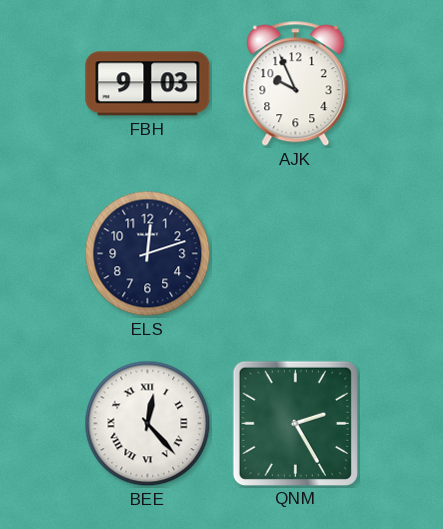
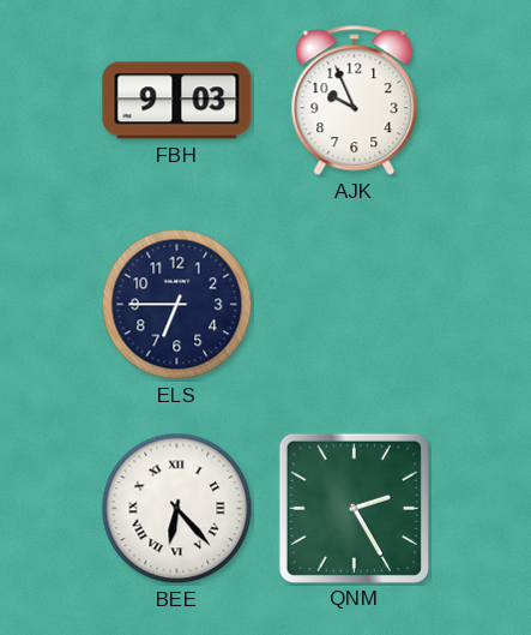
ELS: 12:12 -> 6:45
BEE: 12:23 -> 6:23
